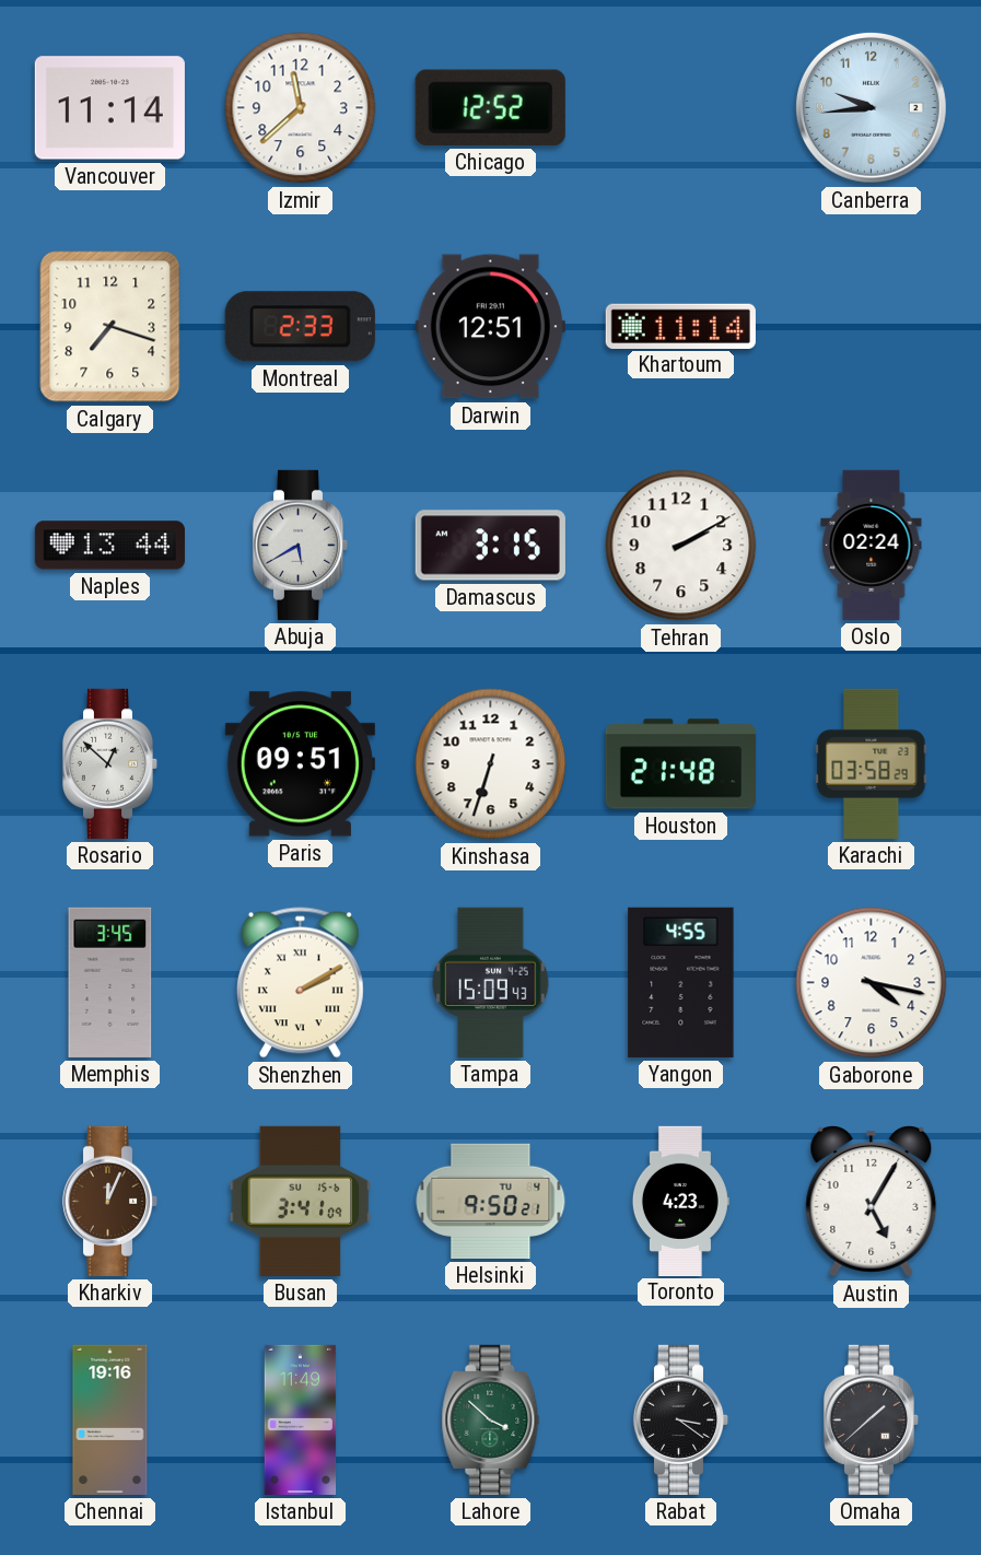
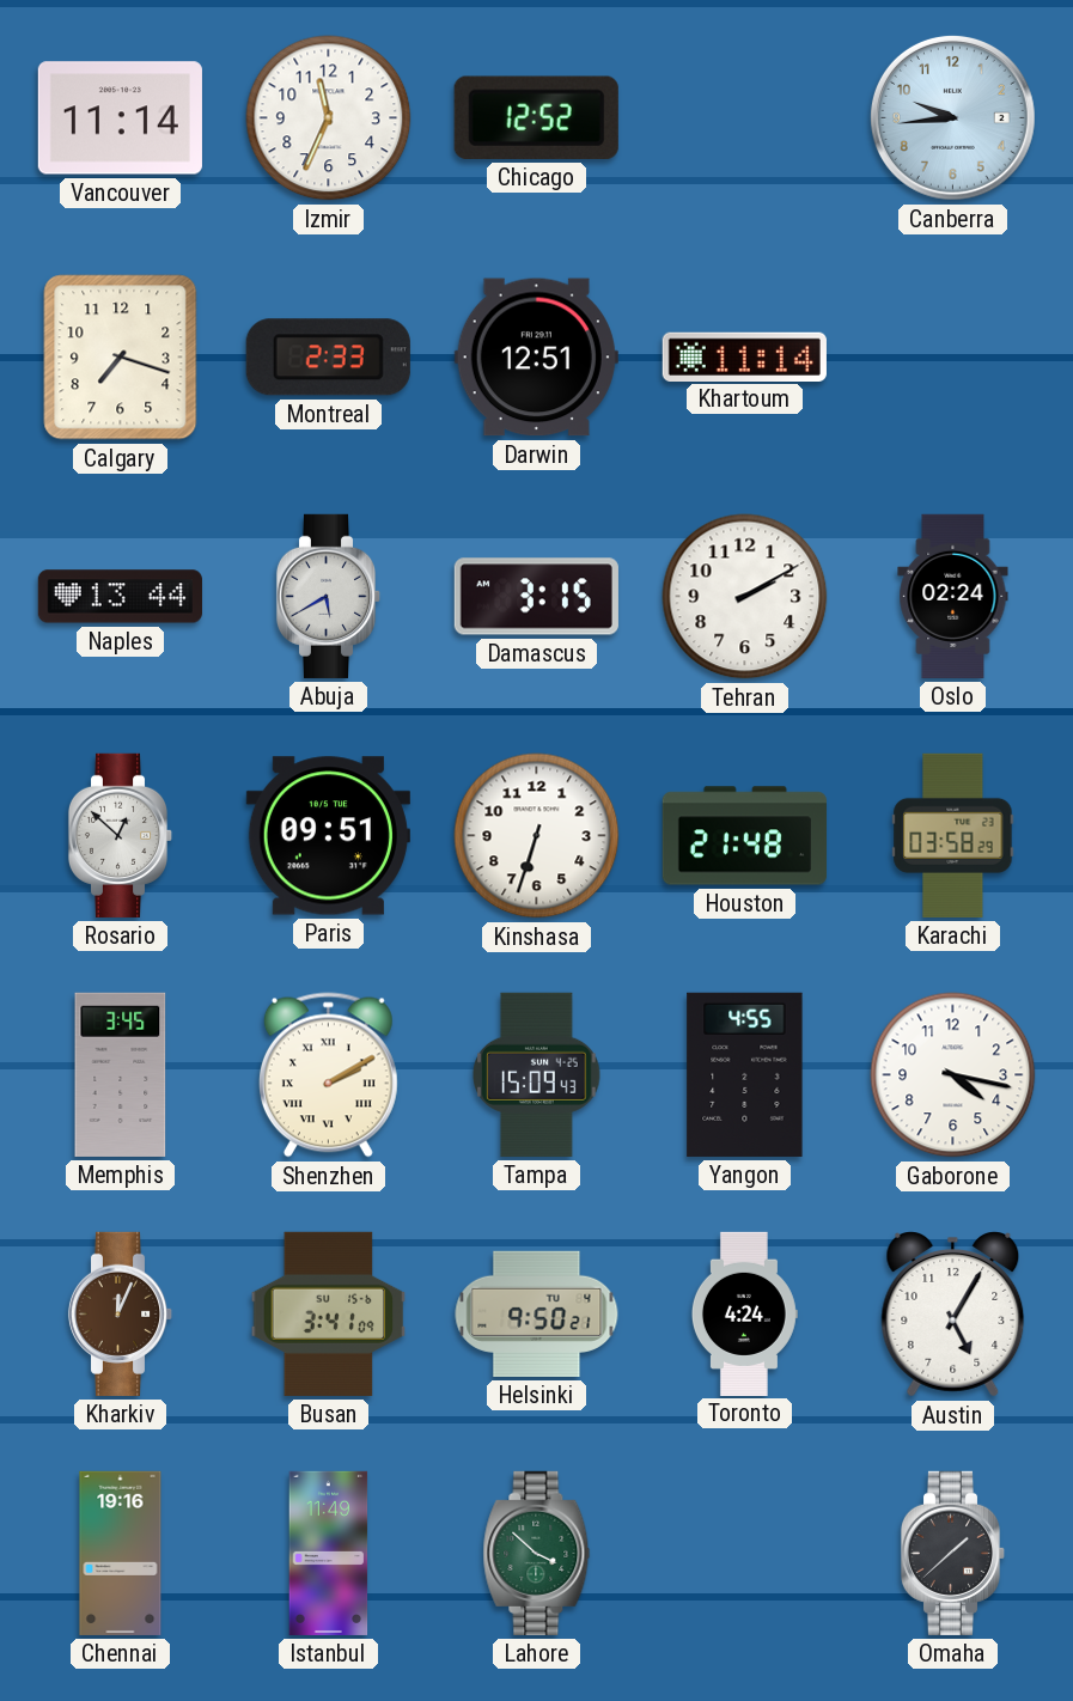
Izmir: 11:38 -> 11:34
Toronto: 4:23 -> 4:24
Rabat: 3:21 -> none
